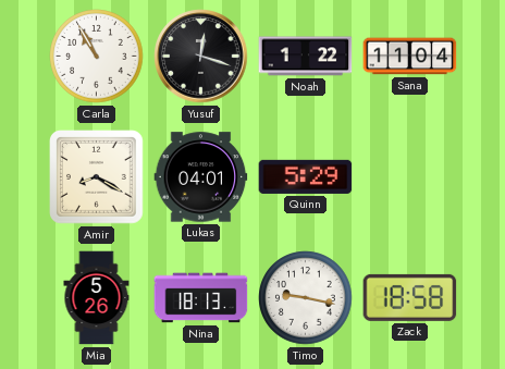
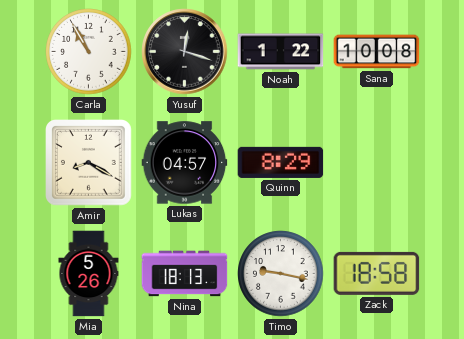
Sana: 11:04 -> 10:08
Lukas: 04:01 -> 04:57
Quinn: 5:29 -> 8:29
